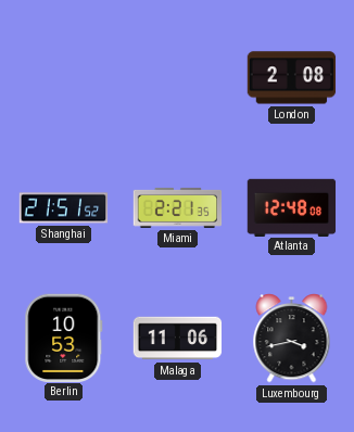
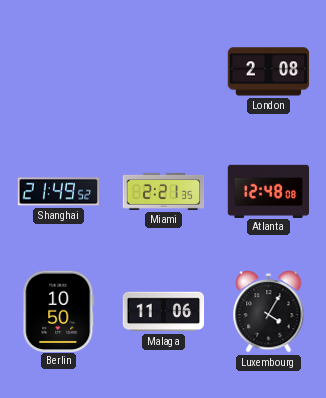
Shanghai: 21:51 -> 21:49
Berlin: 10:53 -> 10:50
Luxembourg: 3:43 -> 4:05
